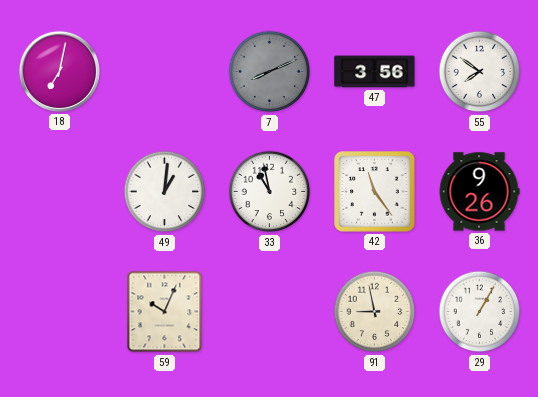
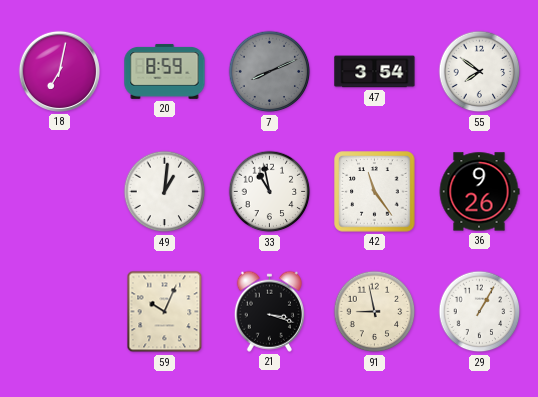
20: none -> 8:59
47: 3:56 -> 3:54
21: none -> 3:18
